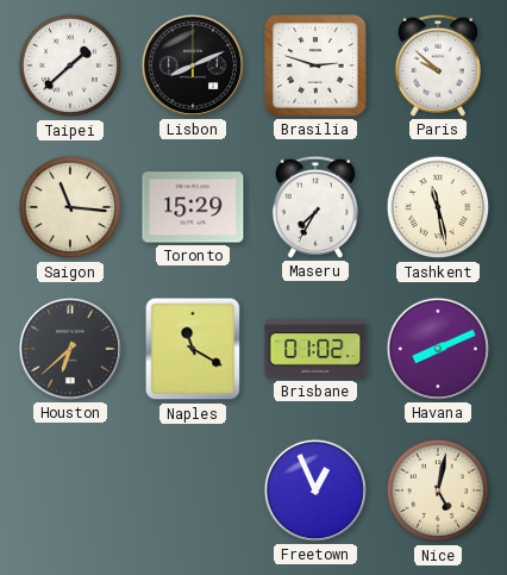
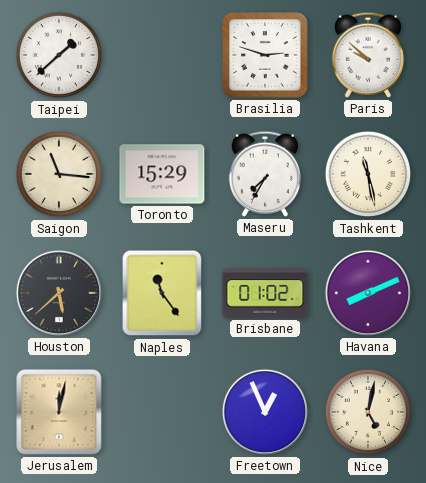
Lisbon: 8:11 -> none
Houston: 6:38 -> 5:38
Naples: 11:20 -> 11:24
Jerusalem: none -> 12:02
